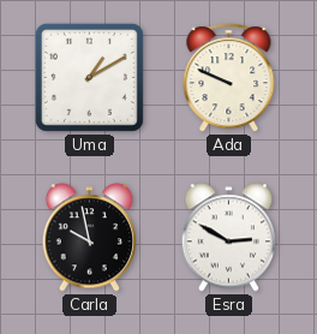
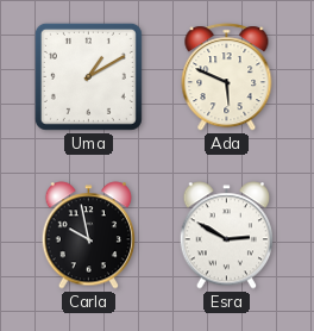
Ada: 9:49 -> 5:49
